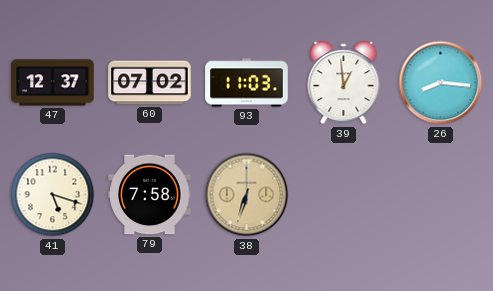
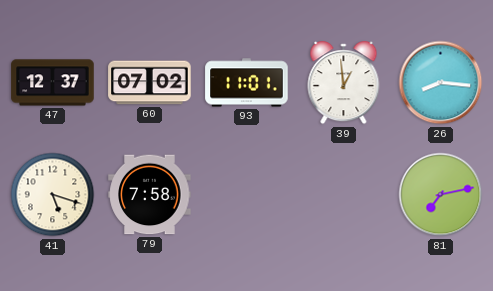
93: 11:03 -> 11:01
38: 6:33 -> none
81: none -> 7:13
